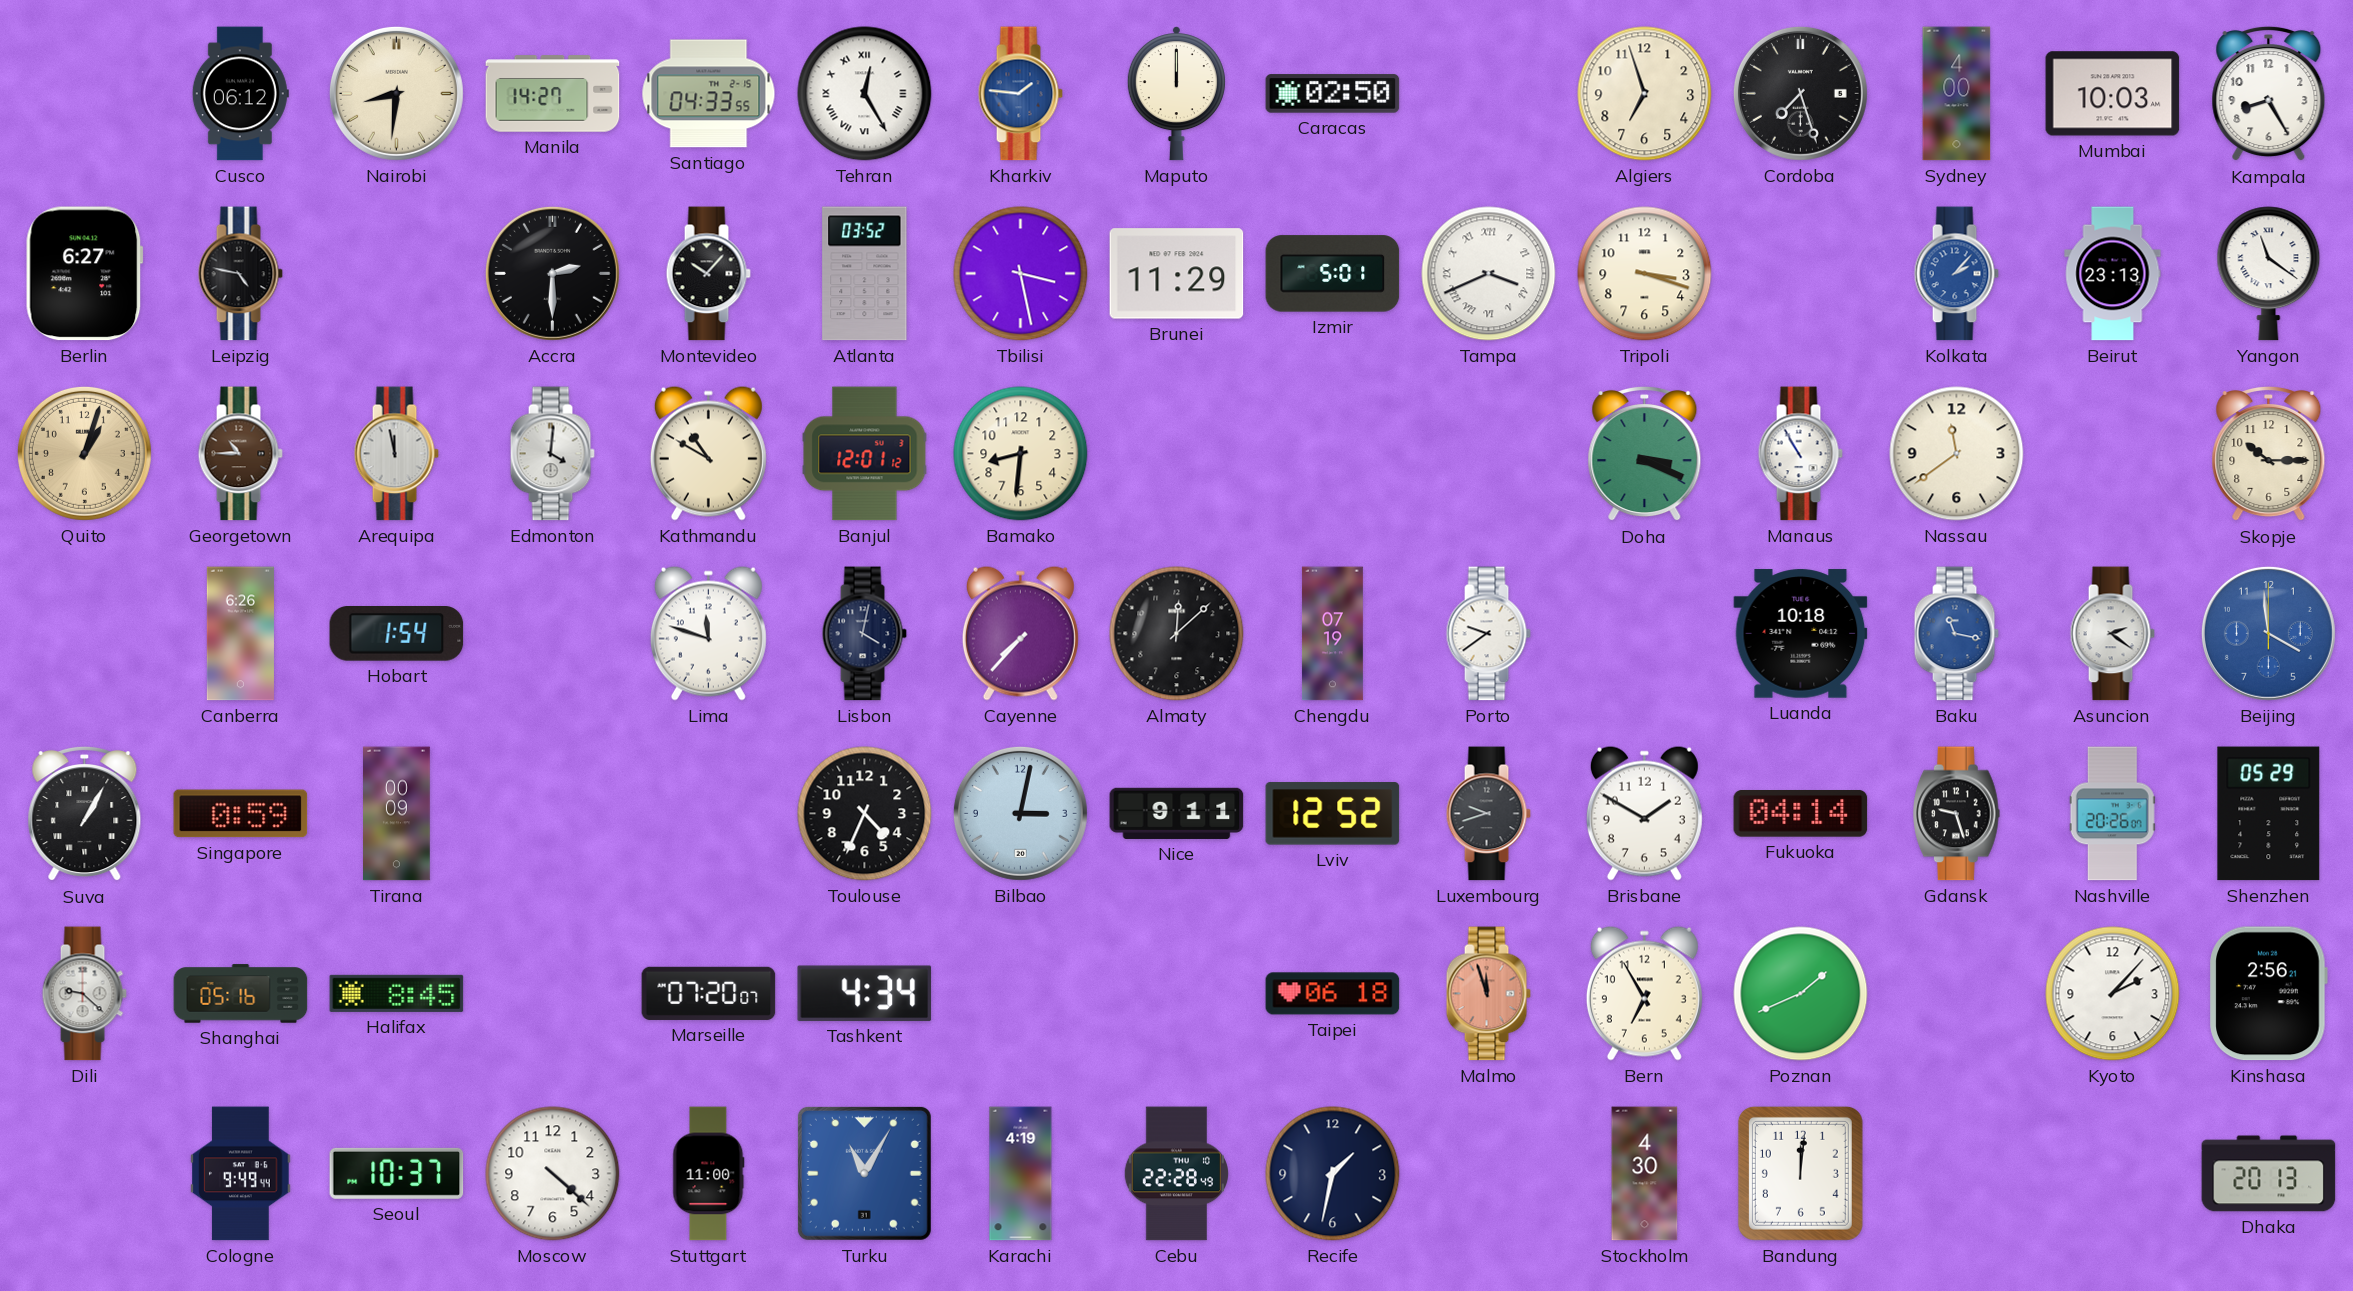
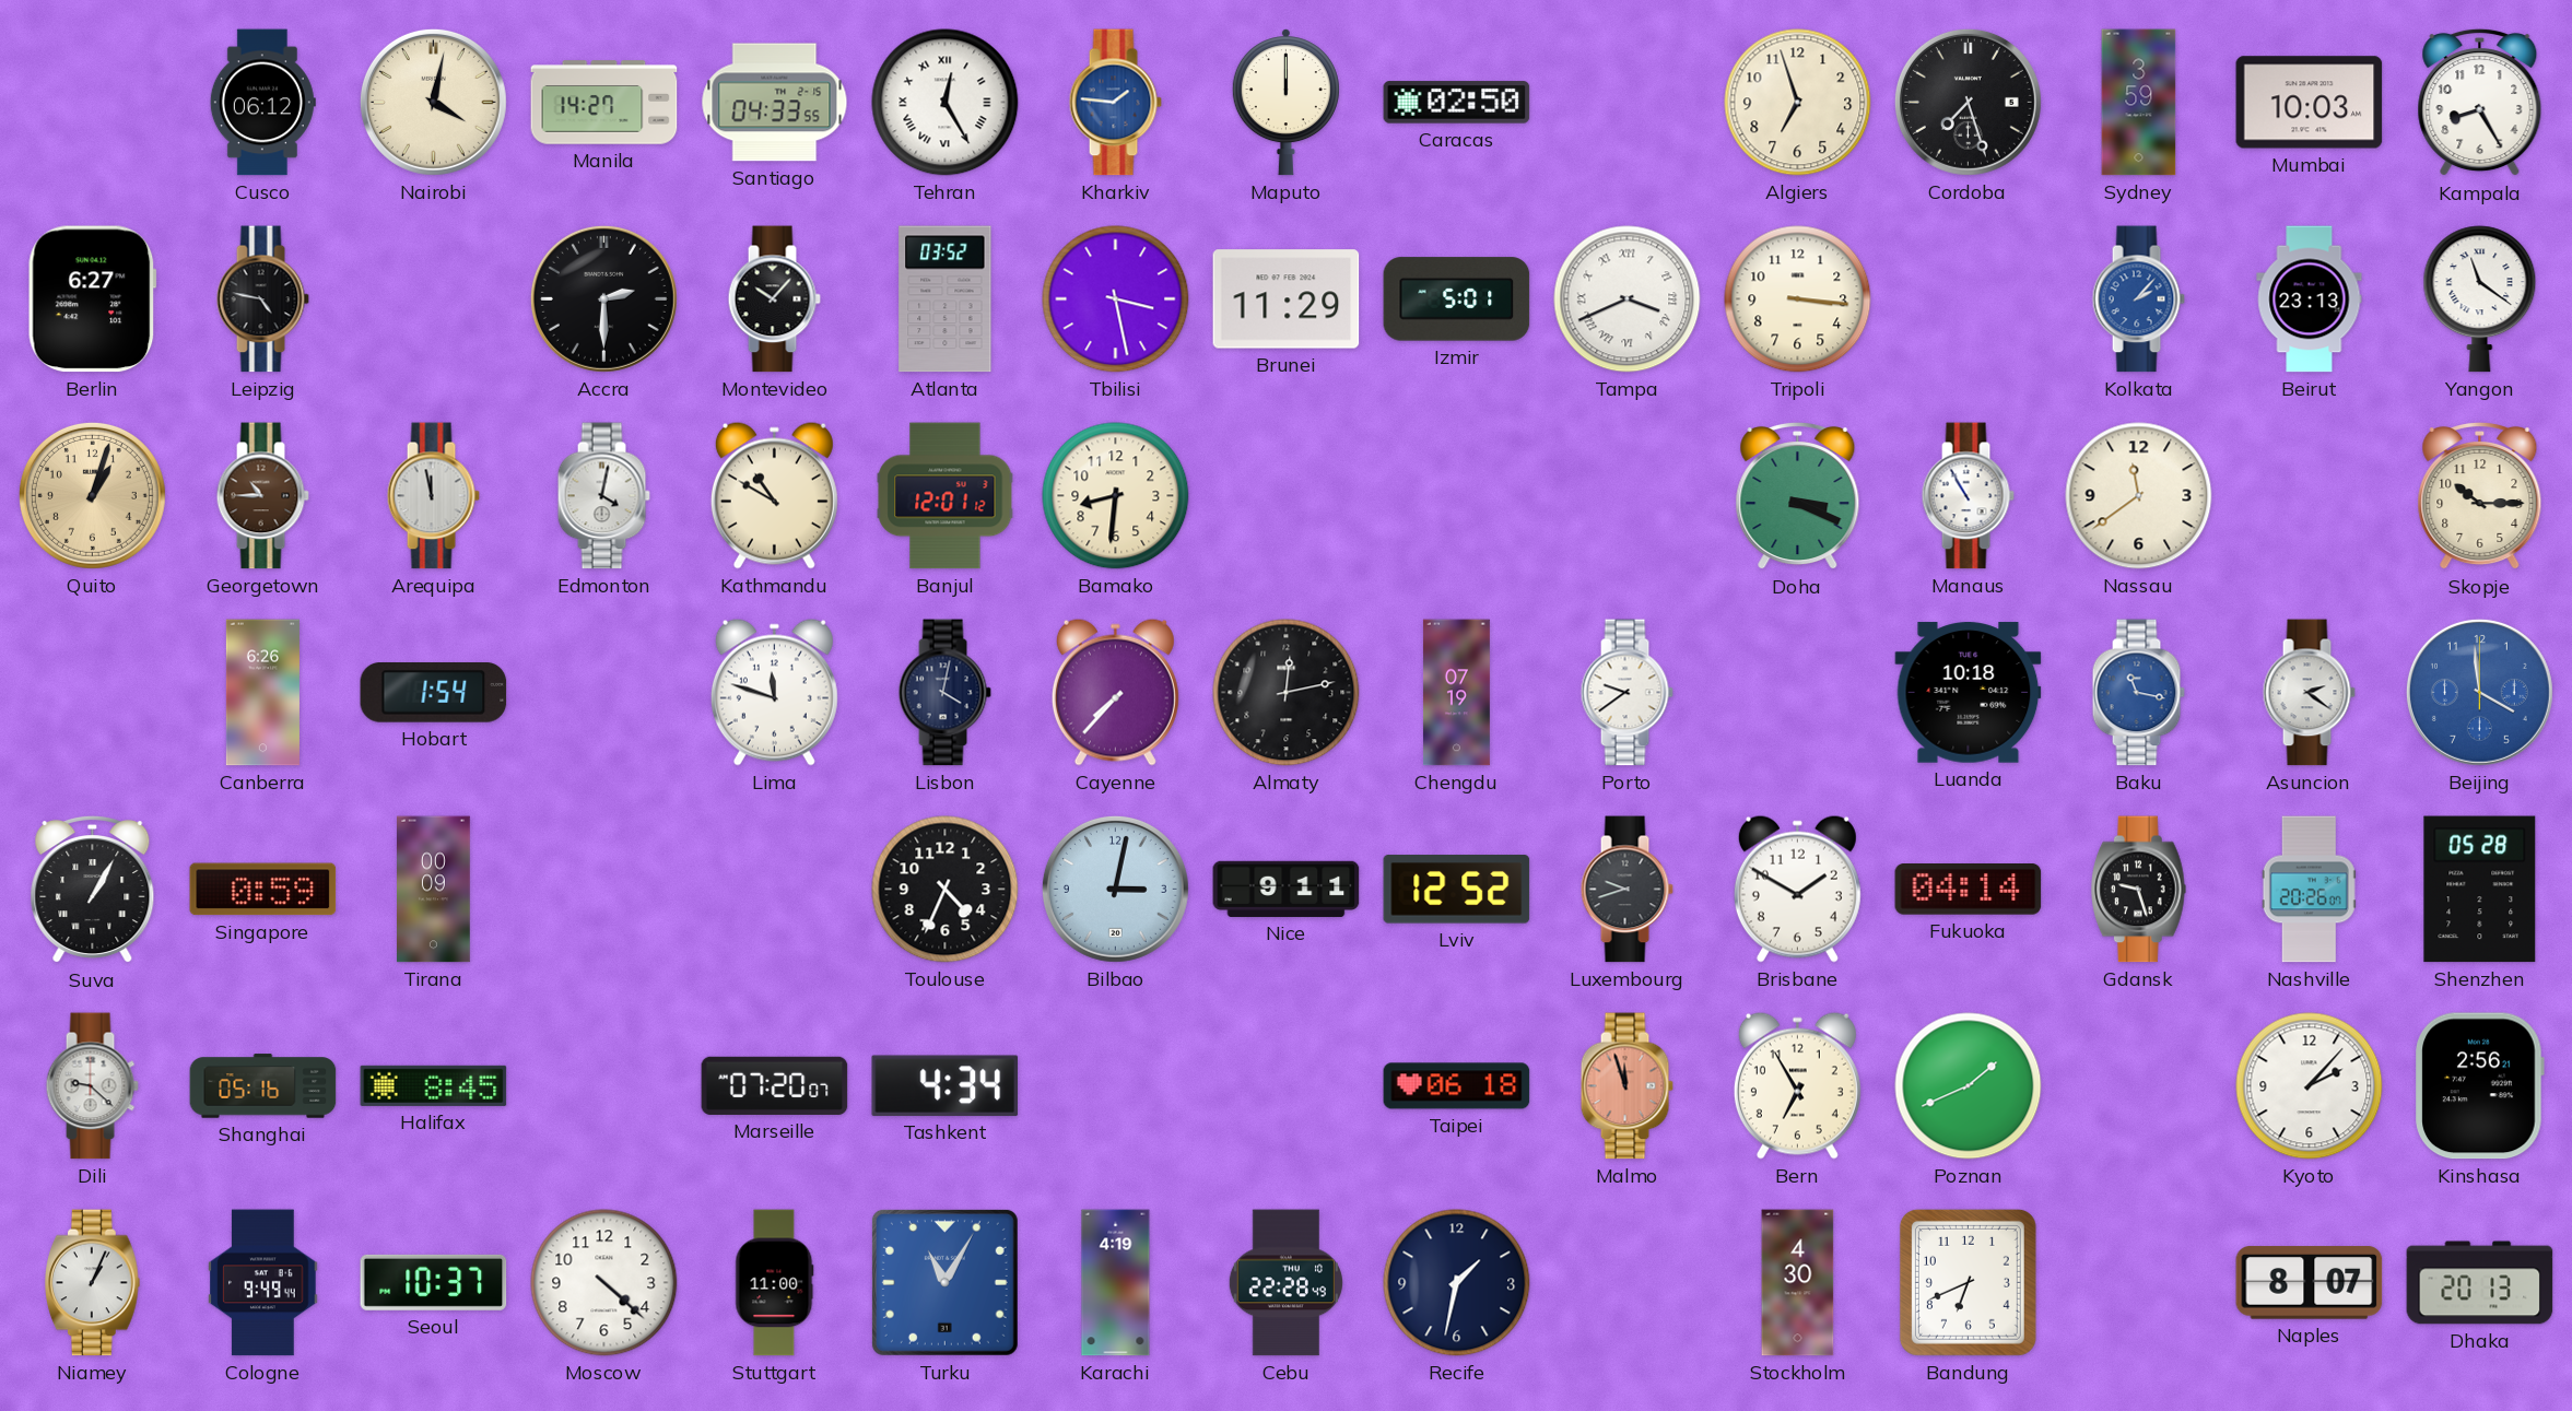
Nairobi: 8:31 -> 4:02
Sydney: 4:00 -> 3:59
Tripoli: 3:18 -> 3:16
Edmonton: 4:01 -> 4:02
Almaty: 12:08 -> 12:13
Shenzhen: 05:29 -> 05:28
Niamey: none -> 1:04
Bandung: 12:01 -> 6:41
Naples: none -> 8:07
